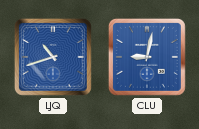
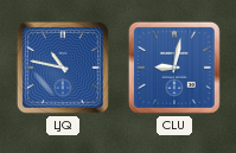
LJQ: 10:42 -> 10:47
